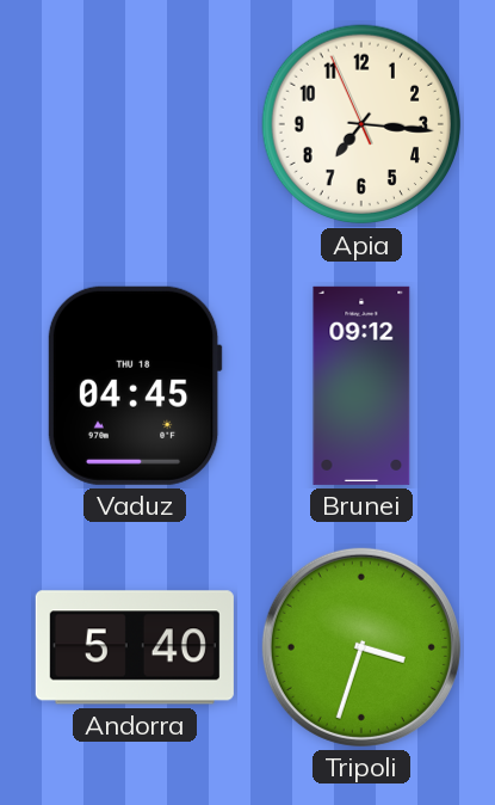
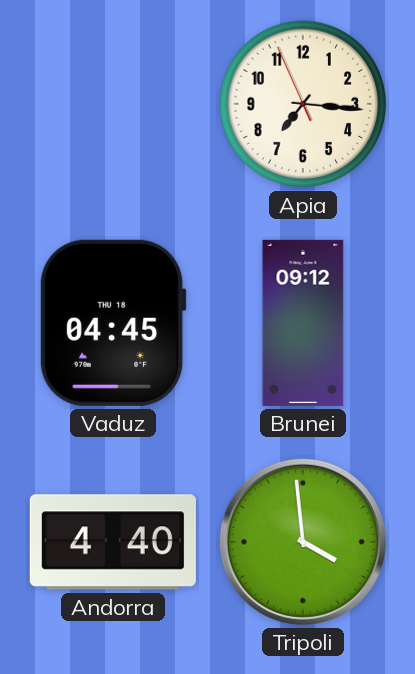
Andorra: 5:40 -> 4:40
Tripoli: 3:33 -> 3:59
